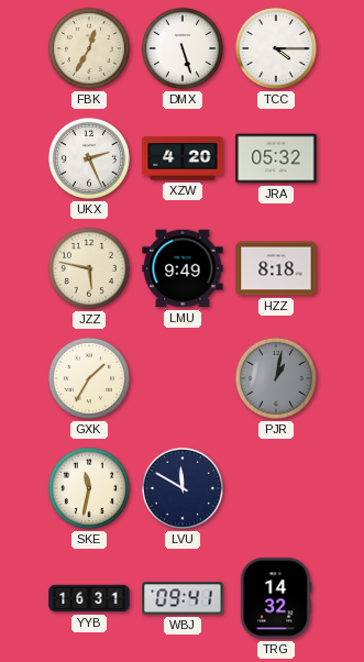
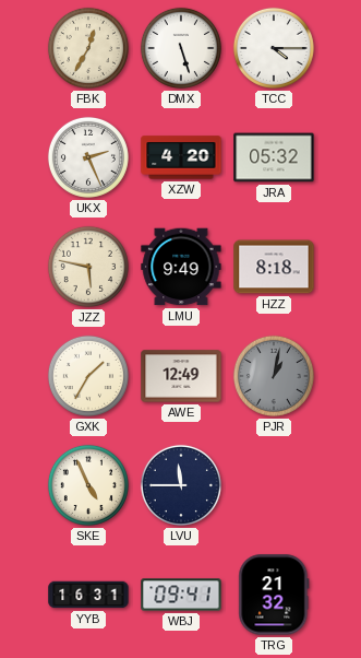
AWE: none -> 12:49
SKE: 11:32 -> 4:56
LVU: 11:50 -> 11:45
TRG: 14:32 -> 21:32
